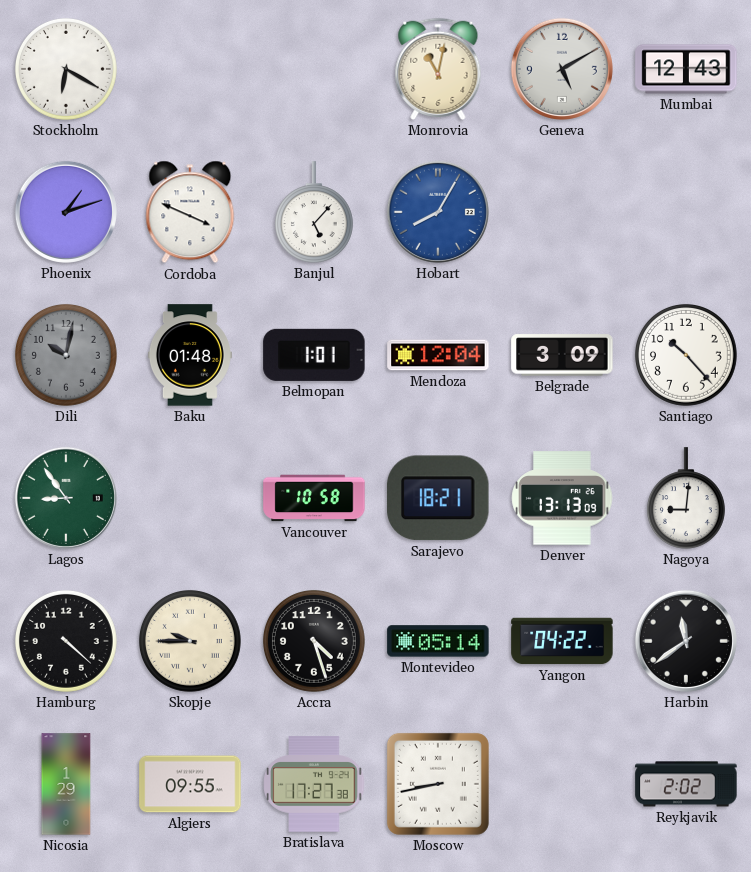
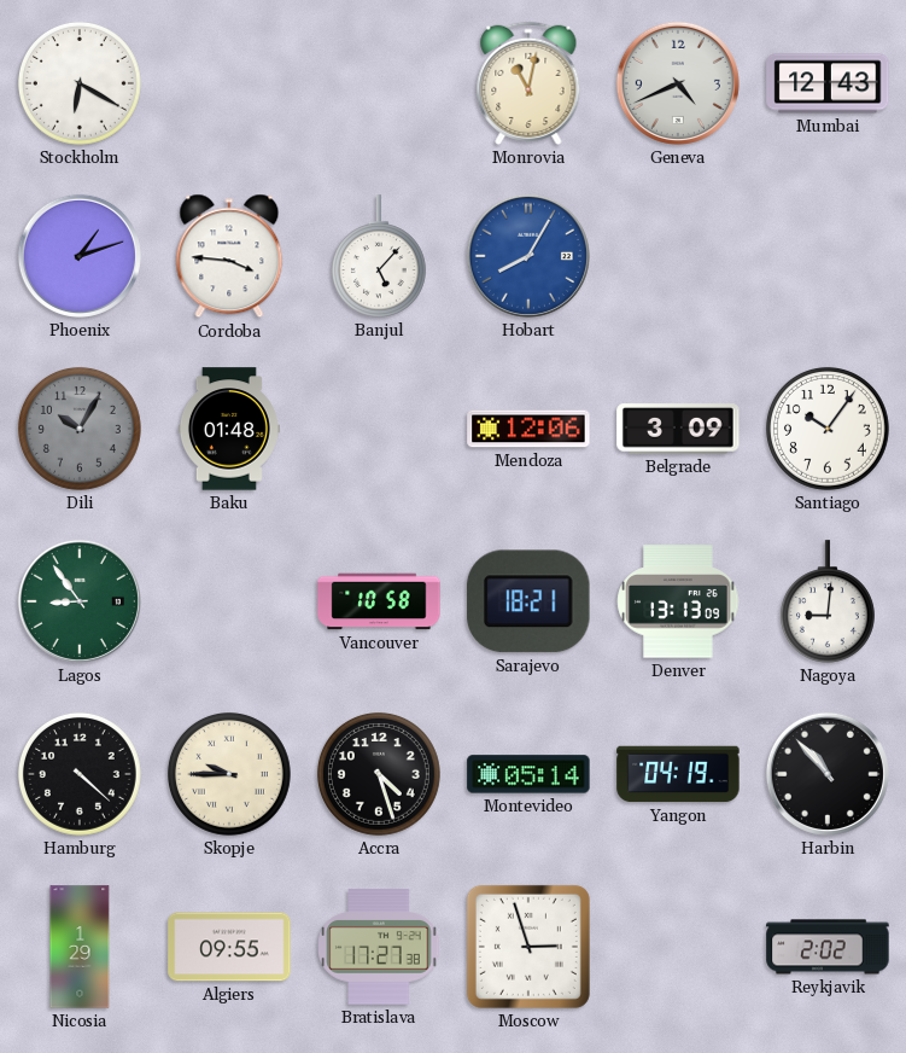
Geneva: 5:10 -> 4:41
Cordoba: 3:49 -> 3:46
Dili: 10:02 -> 10:05
Belmopan: 1:01 -> none
Mendoza: 12:04 -> 12:06
Santiago: 10:23 -> 10:06
Yangon: 04:22 -> 04:19
Harbin: 11:39 -> 10:53
Moscow: 8:43 -> 2:57
